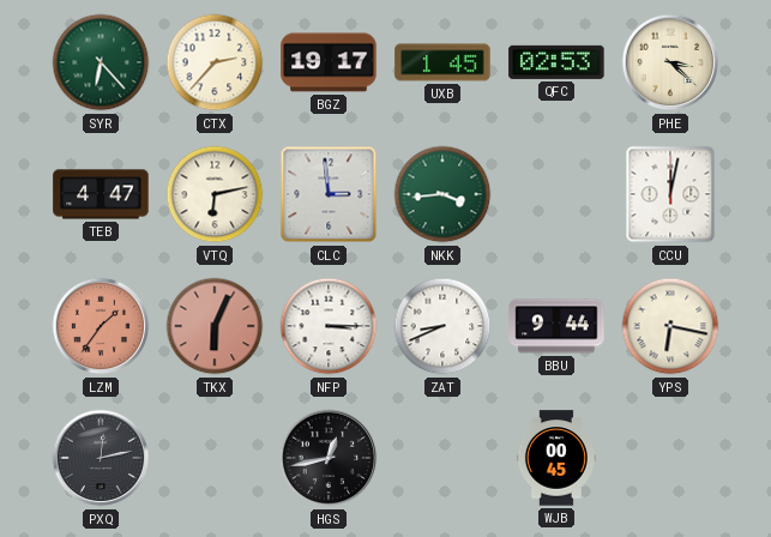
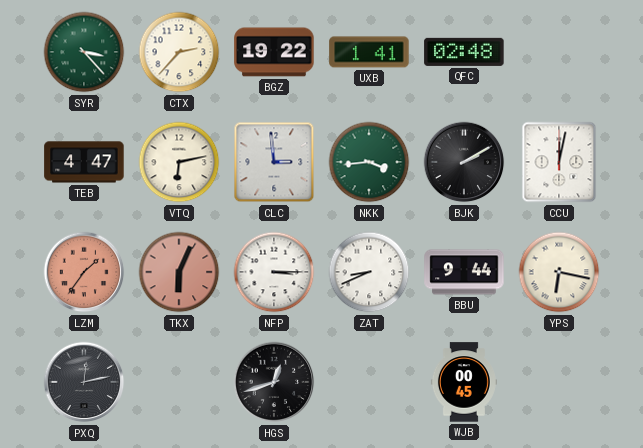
SYR: 6:23 -> 3:23
BGZ: 19:17 -> 19:22
UXB: 1:45 -> 1:41
QFC: 02:53 -> 02:48
PHE: 3:22 -> none
BJK: none -> 2:10
HGS: 12:43 -> 12:42
